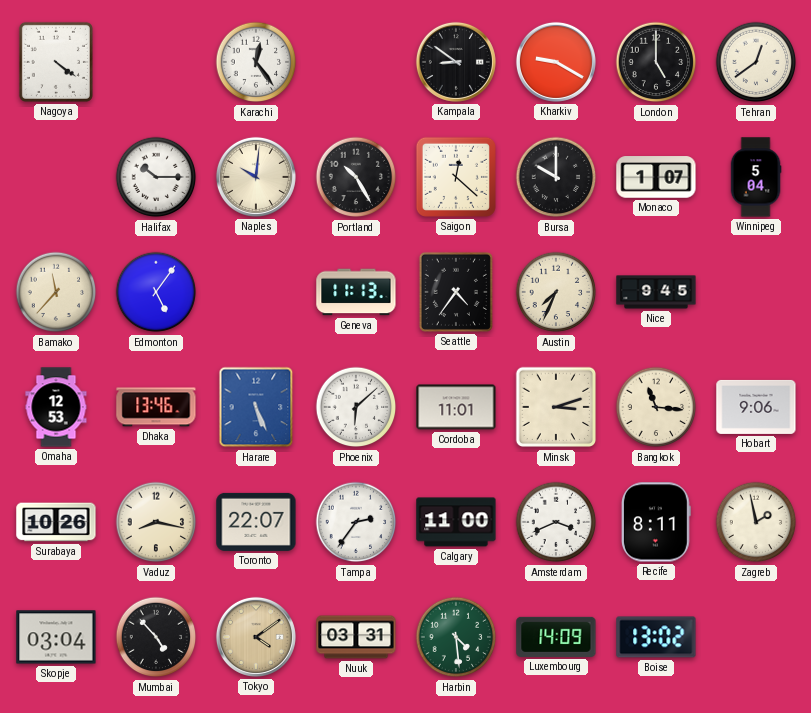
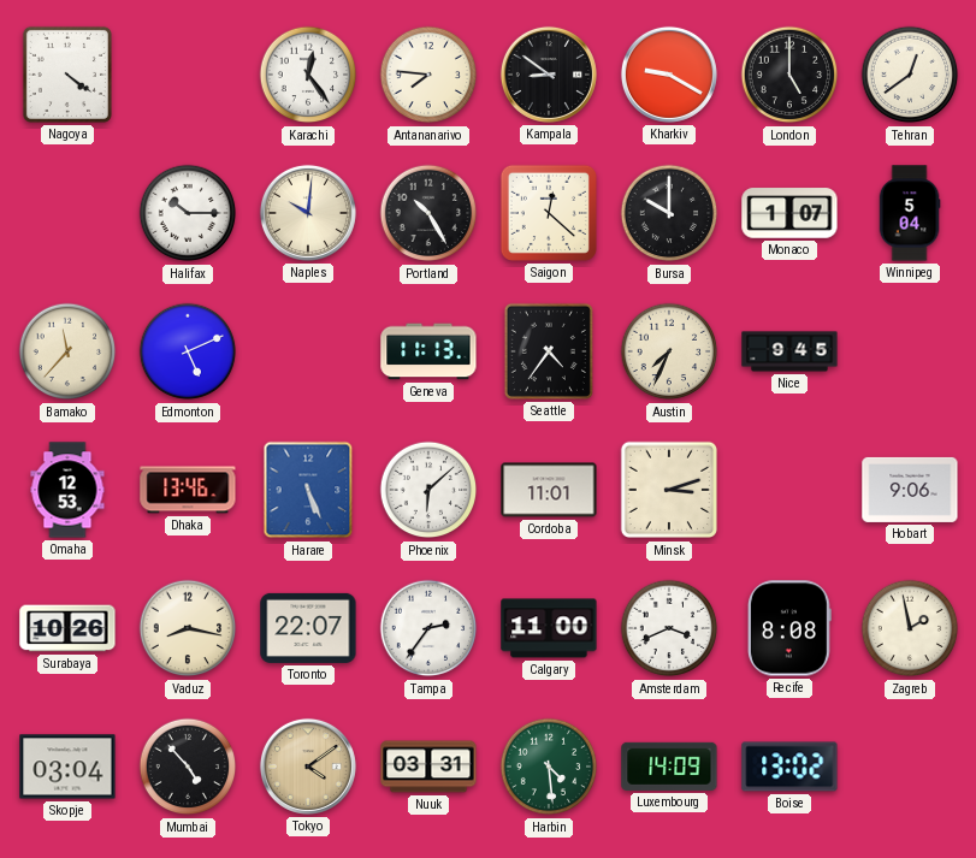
Antananarivo: none -> 7:46
Edmonton: 5:06 -> 5:11
Bangkok: 11:16 -> none
Recife: 8:11 -> 8:08
